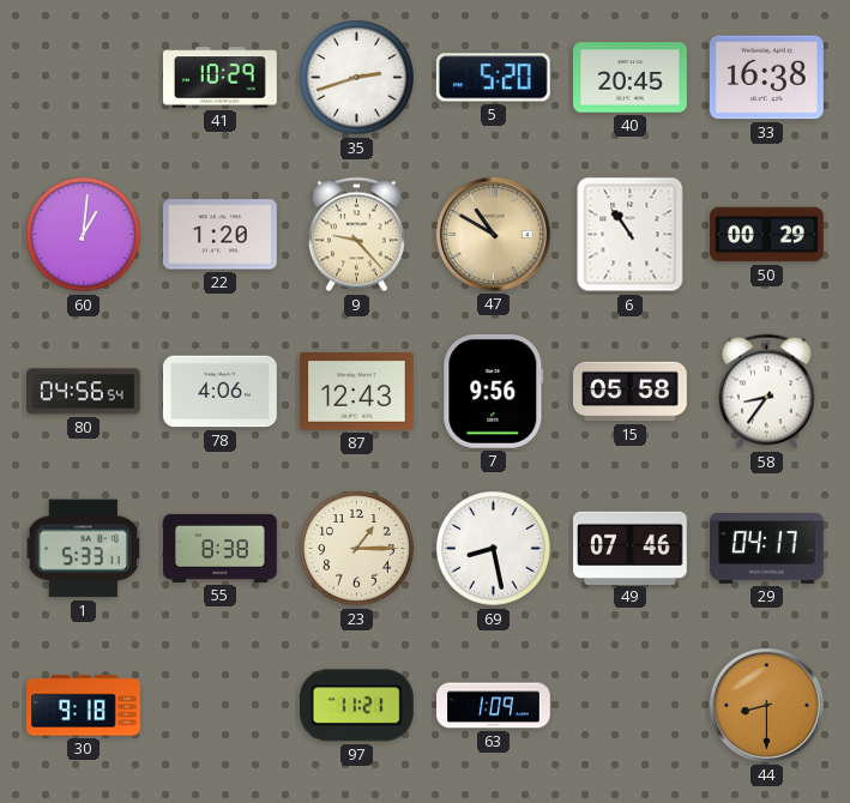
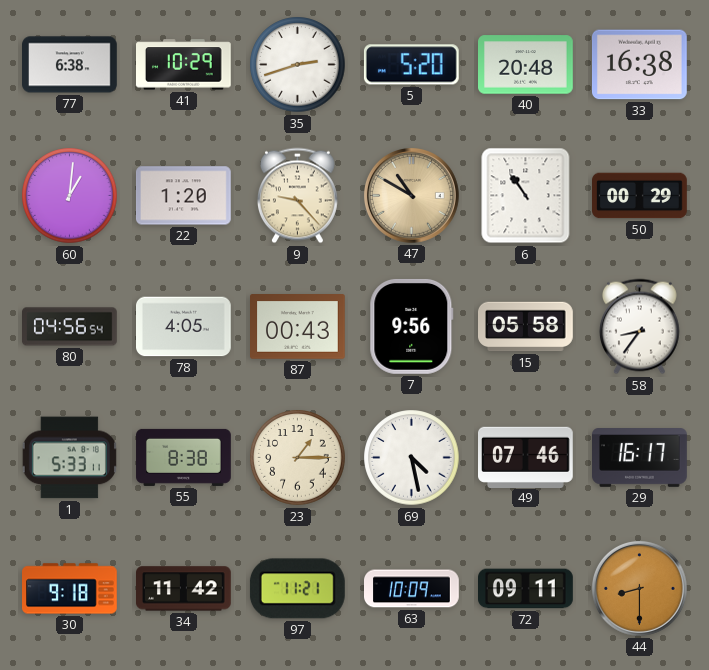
77: none -> 6:38
40: 20:45 -> 20:48
78: 4:06 -> 4:05
87: 12:43 -> 00:43
69: 8:28 -> 4:28
29: 04:17 -> 16:17
34: none -> 11:42
63: 1:09 -> 10:09
72: none -> 09:11
